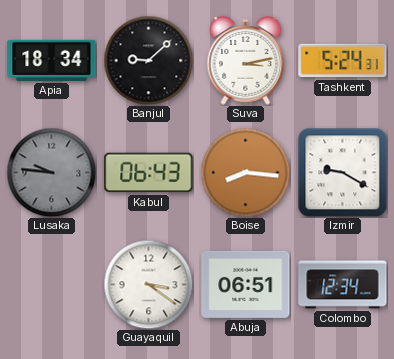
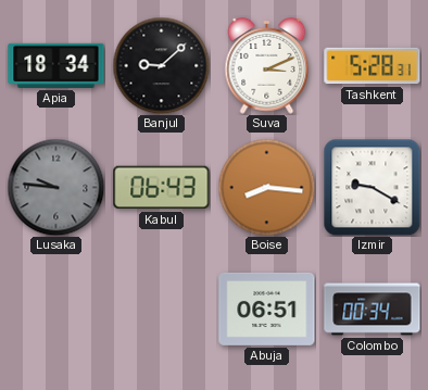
Suva: 3:13 -> 3:11
Tashkent: 5:24 -> 5:28
Guayaquil: 3:21 -> none
Colombo: 12:34 -> 00:34
